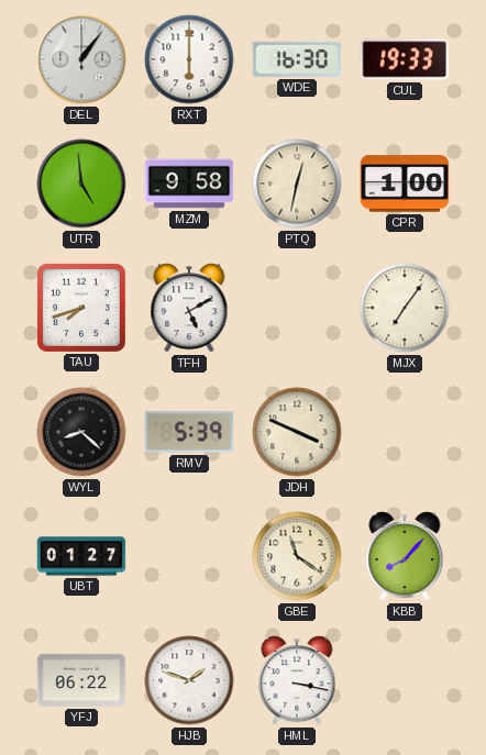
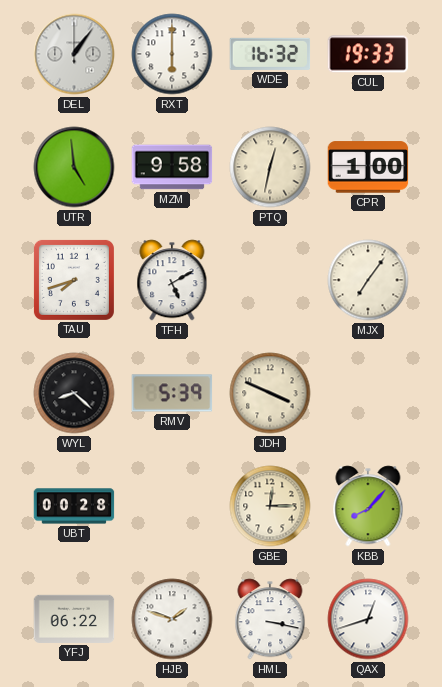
WDE: 16:30 -> 16:32
UBT: 01:27 -> 00:28
GBE: 11:21 -> 12:15
QAX: none -> 12:42
